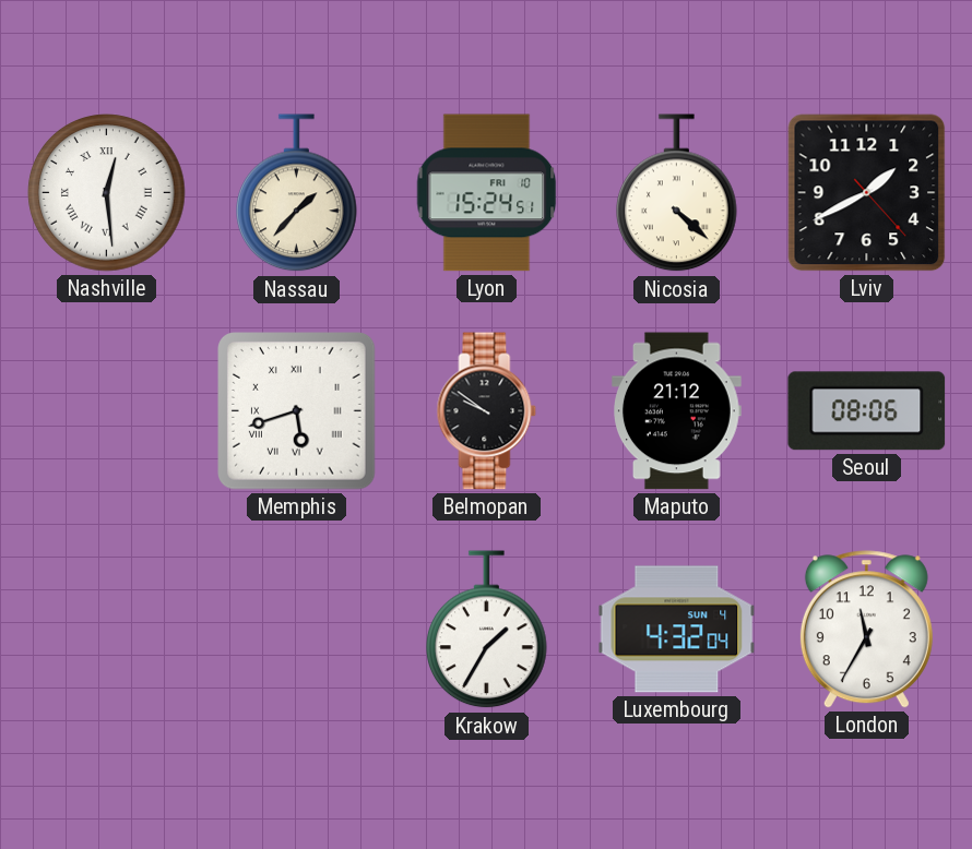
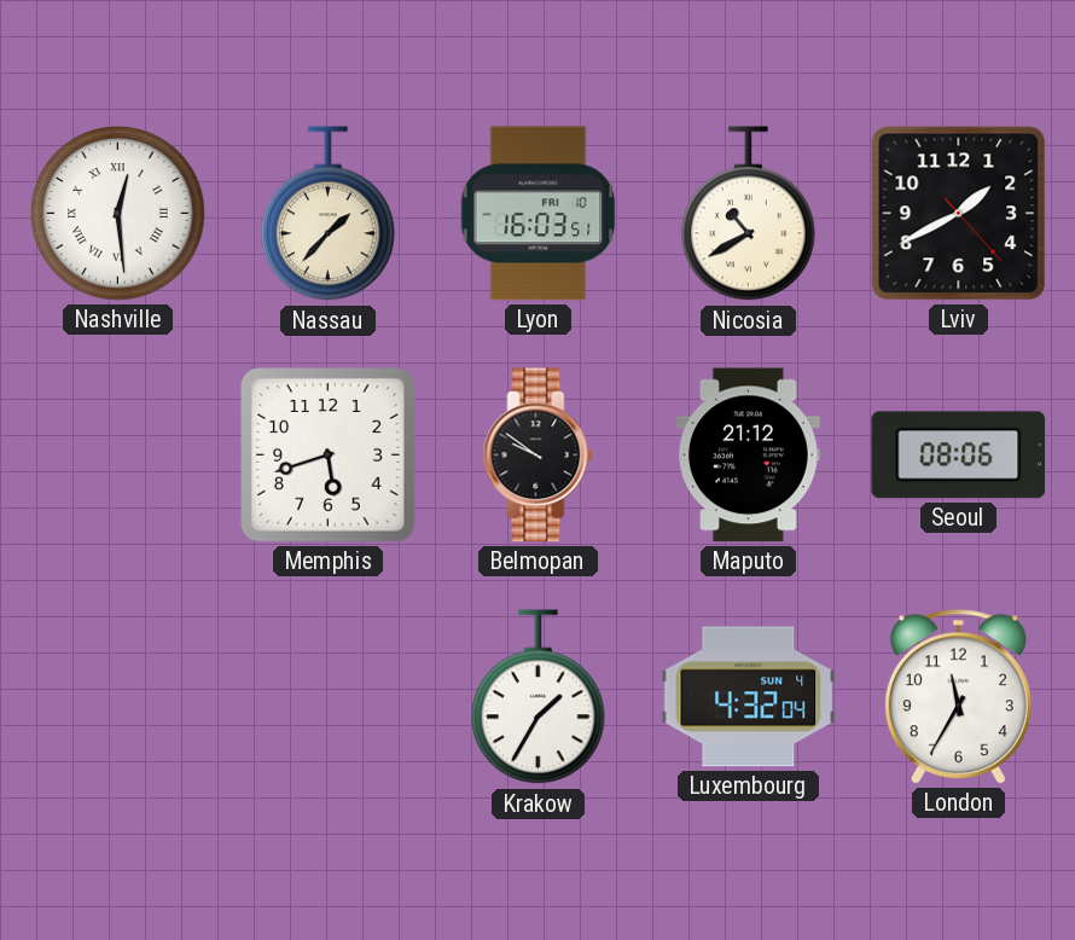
Lyon: 15:24 -> 16:03
Nicosia: 4:22 -> 10:40
Memphis numerals: Roman -> Arabic
